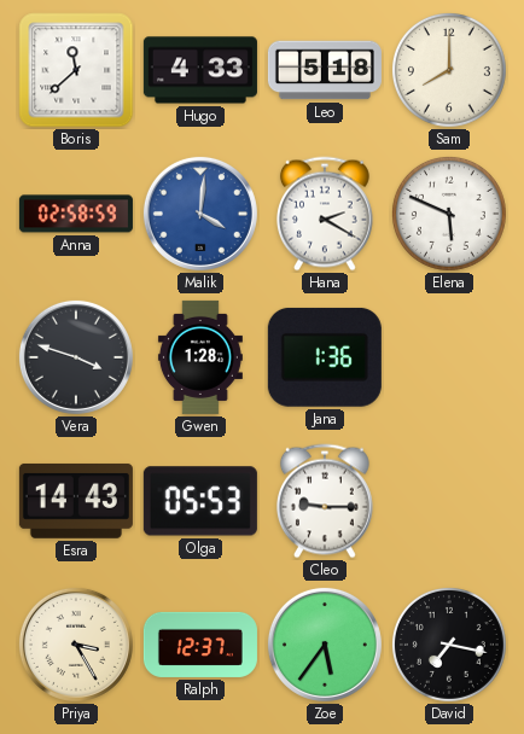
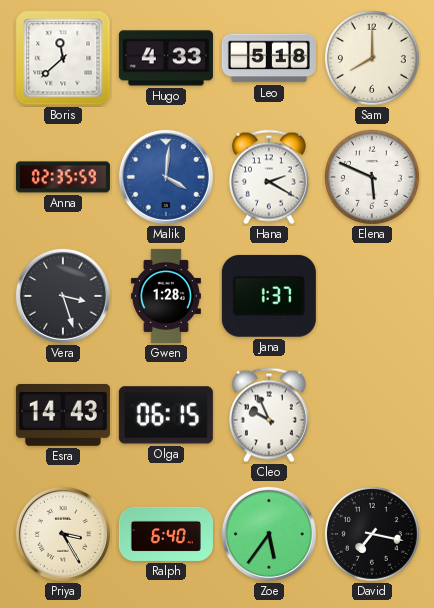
Anna: 02:58 -> 02:35
Vera: 3:48 -> 3:27
Jana: 1:36 -> 1:37
Olga: 05:53 -> 06:15
Cleo: 9:15 -> 9:56
Ralph: 12:37 -> 6:40
